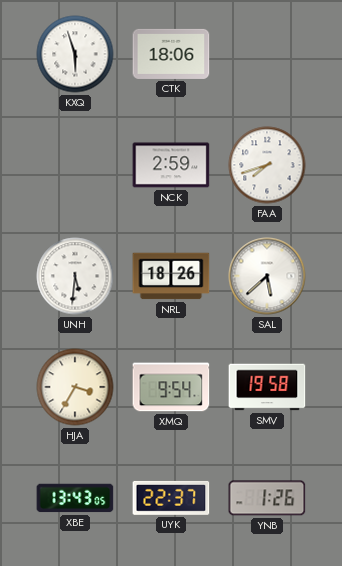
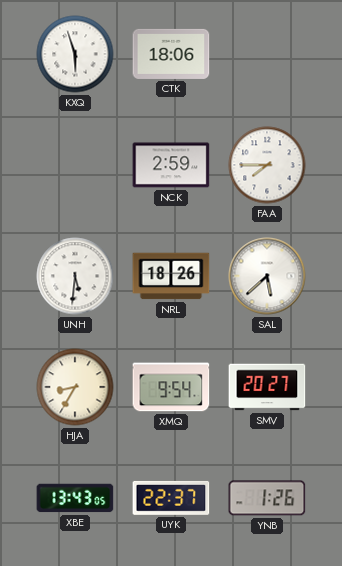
FAA: 7:42 -> 7:45
HJA: 3:35 -> 8:35
SMV: 19:58 -> 20:27
